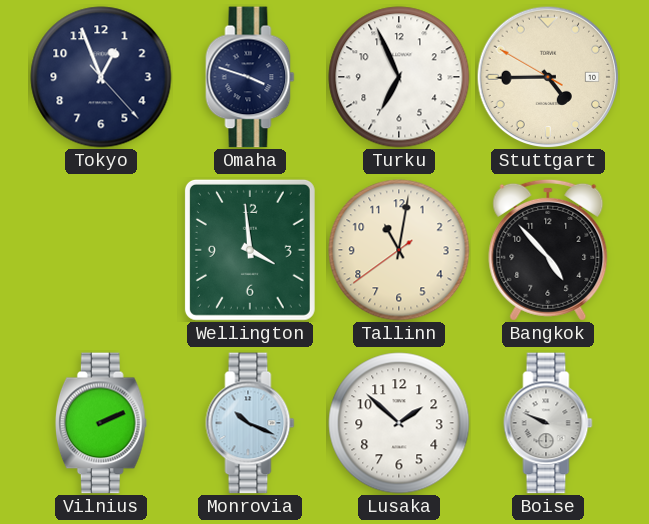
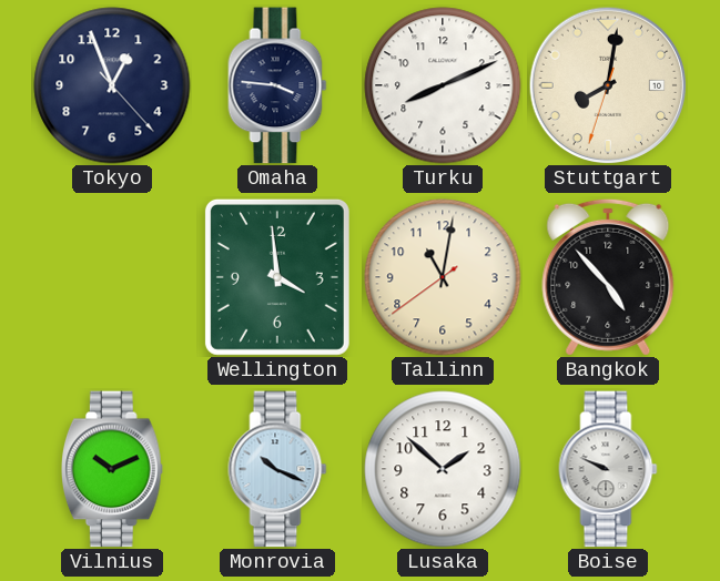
Omaha: 3:48 -> 3:46
Turku: 6:56 -> 8:11
Stuttgart: 4:44 -> 8:01
Vilnius: 2:11 -> 10:11
